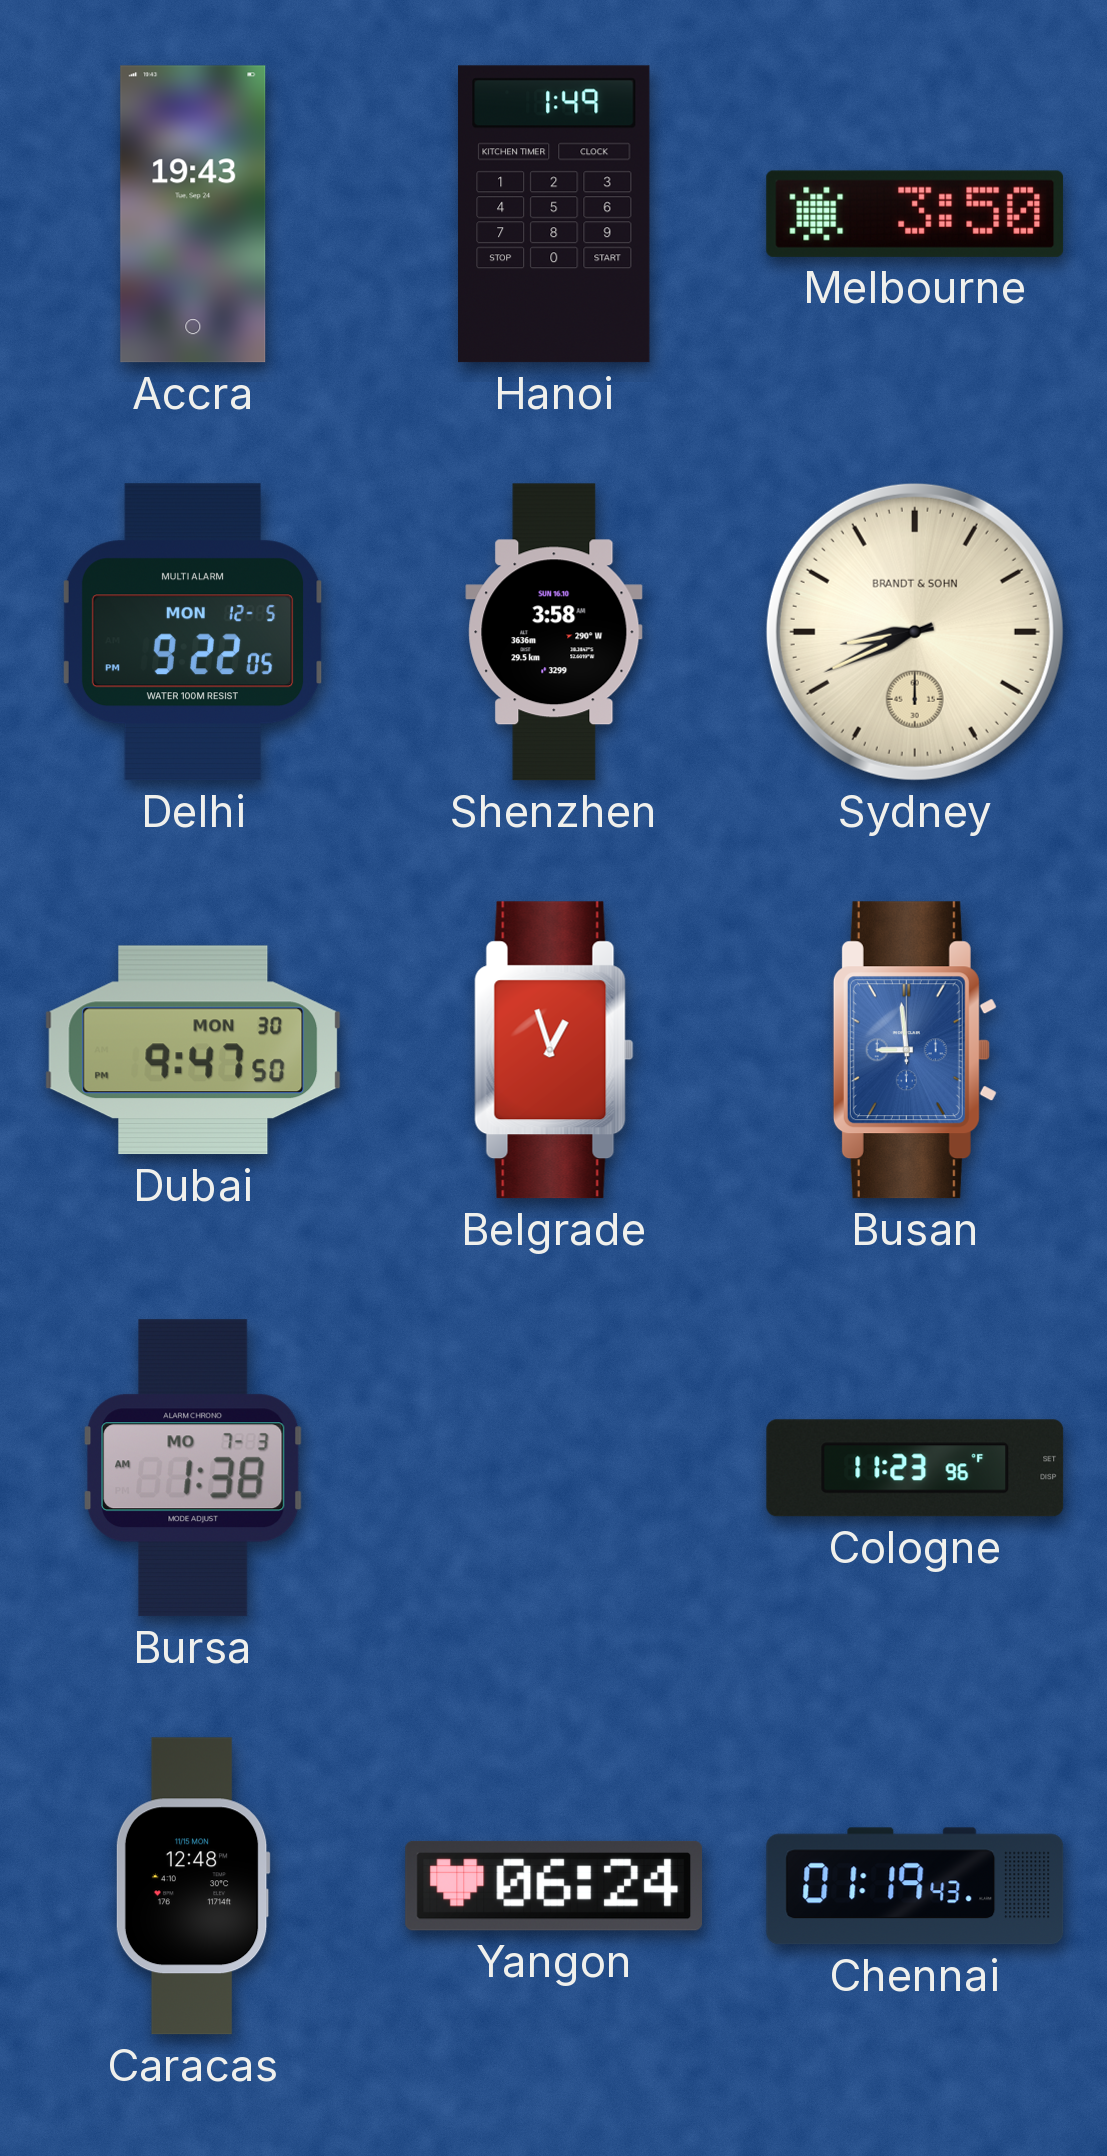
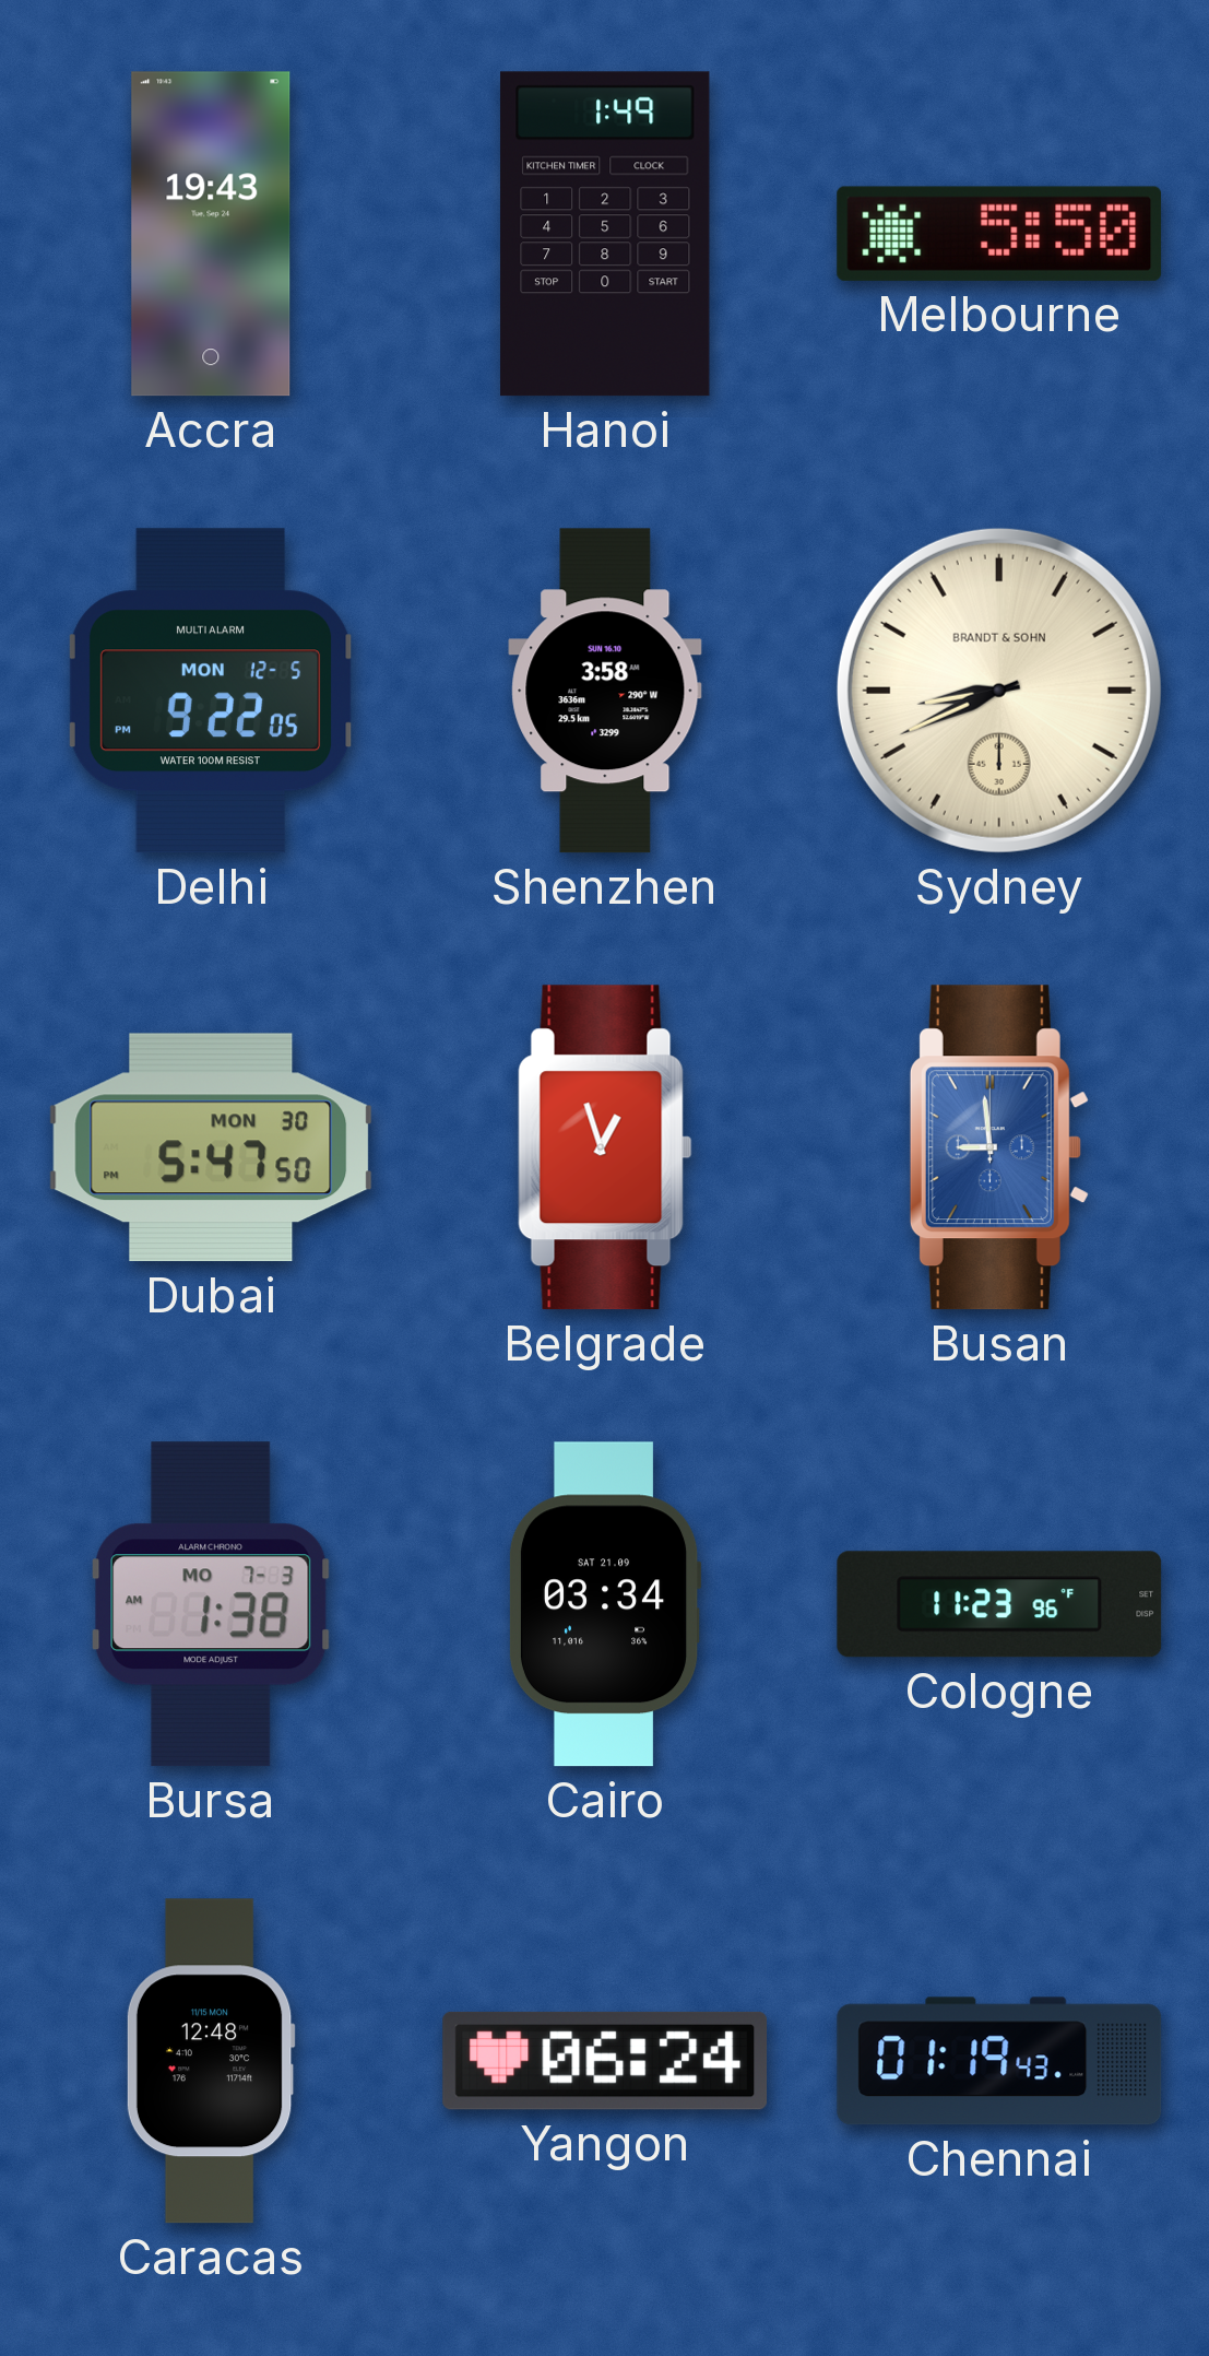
Melbourne: 3:50 -> 5:50
Dubai: 9:47 -> 5:47
Cairo: none -> 03:34
